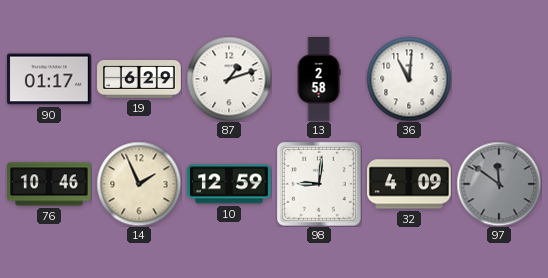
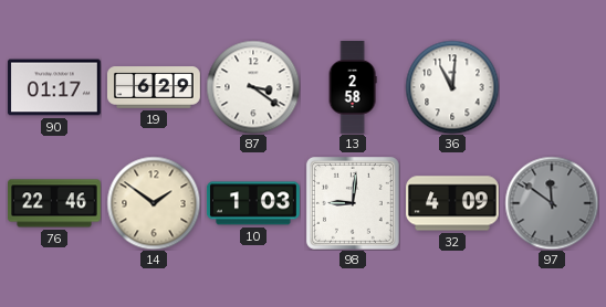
87: 1:12 -> 3:21
76: 10:46 -> 22:46
14: 1:56 -> 1:51
10: 12:59 -> 1:03
